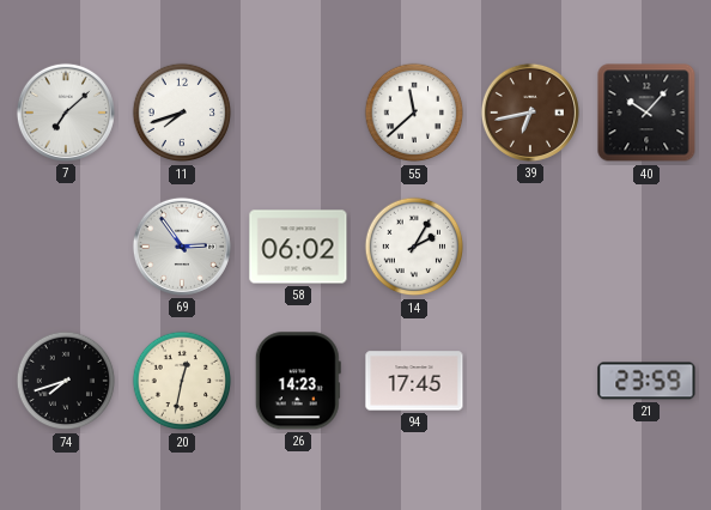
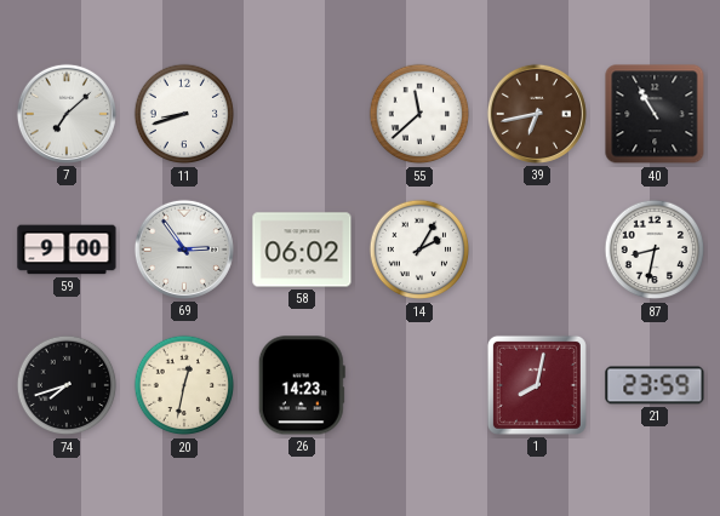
11: 7:42 -> 8:42
40: 10:07 -> 10:55
59: none -> 9:00
87: none -> 8:32
94: 17:45 -> none
1: none -> 8:02
